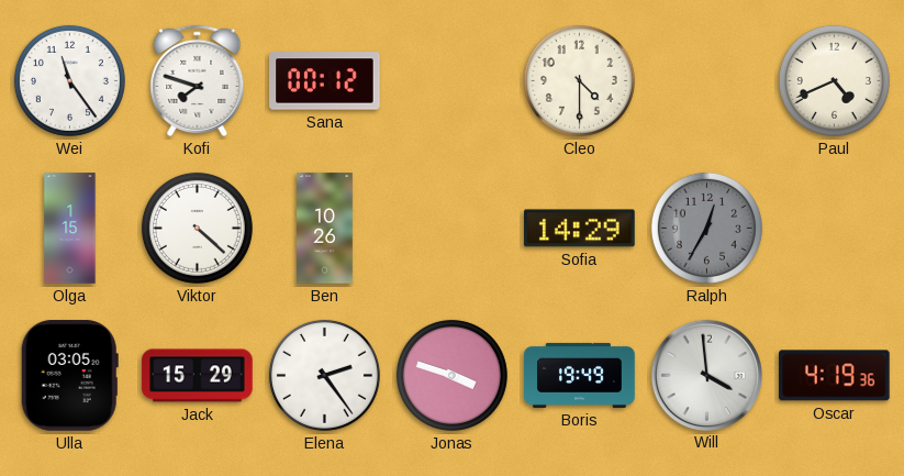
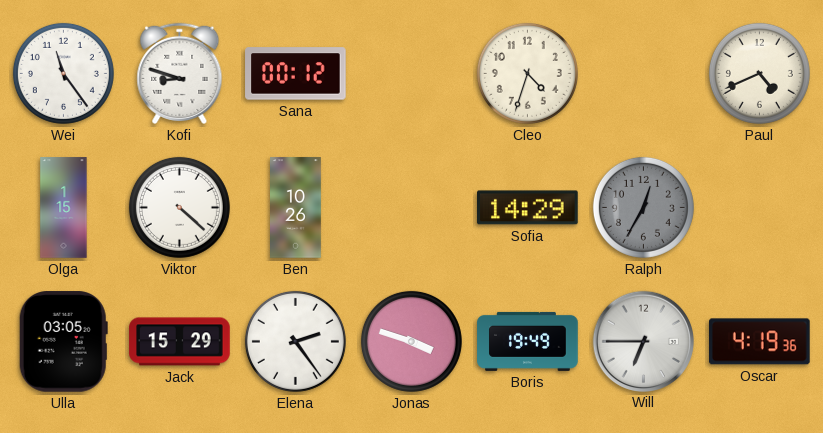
Kofi: 7:48 -> 8:48
Cleo: 4:30 -> 4:33
Will: 3:59 -> 6:45
